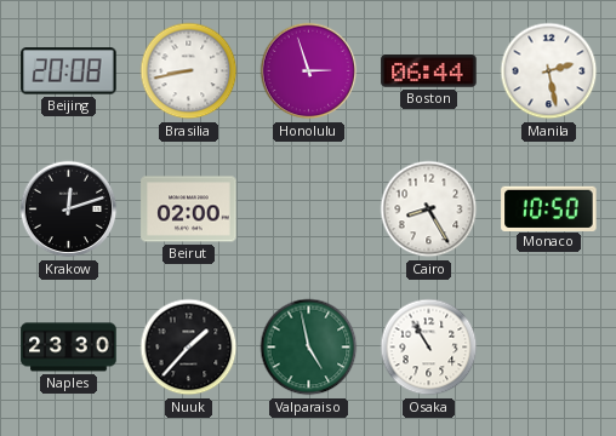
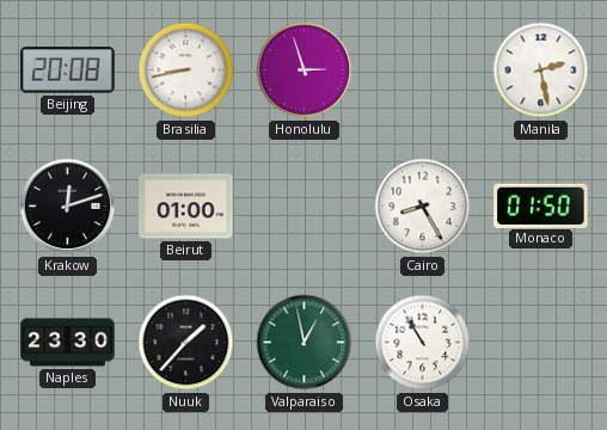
Boston: 06:44 -> none
Beirut: 02:00 -> 01:00
Monaco: 10:50 -> 01:50
Valparaiso: 4:58 -> 12:58
